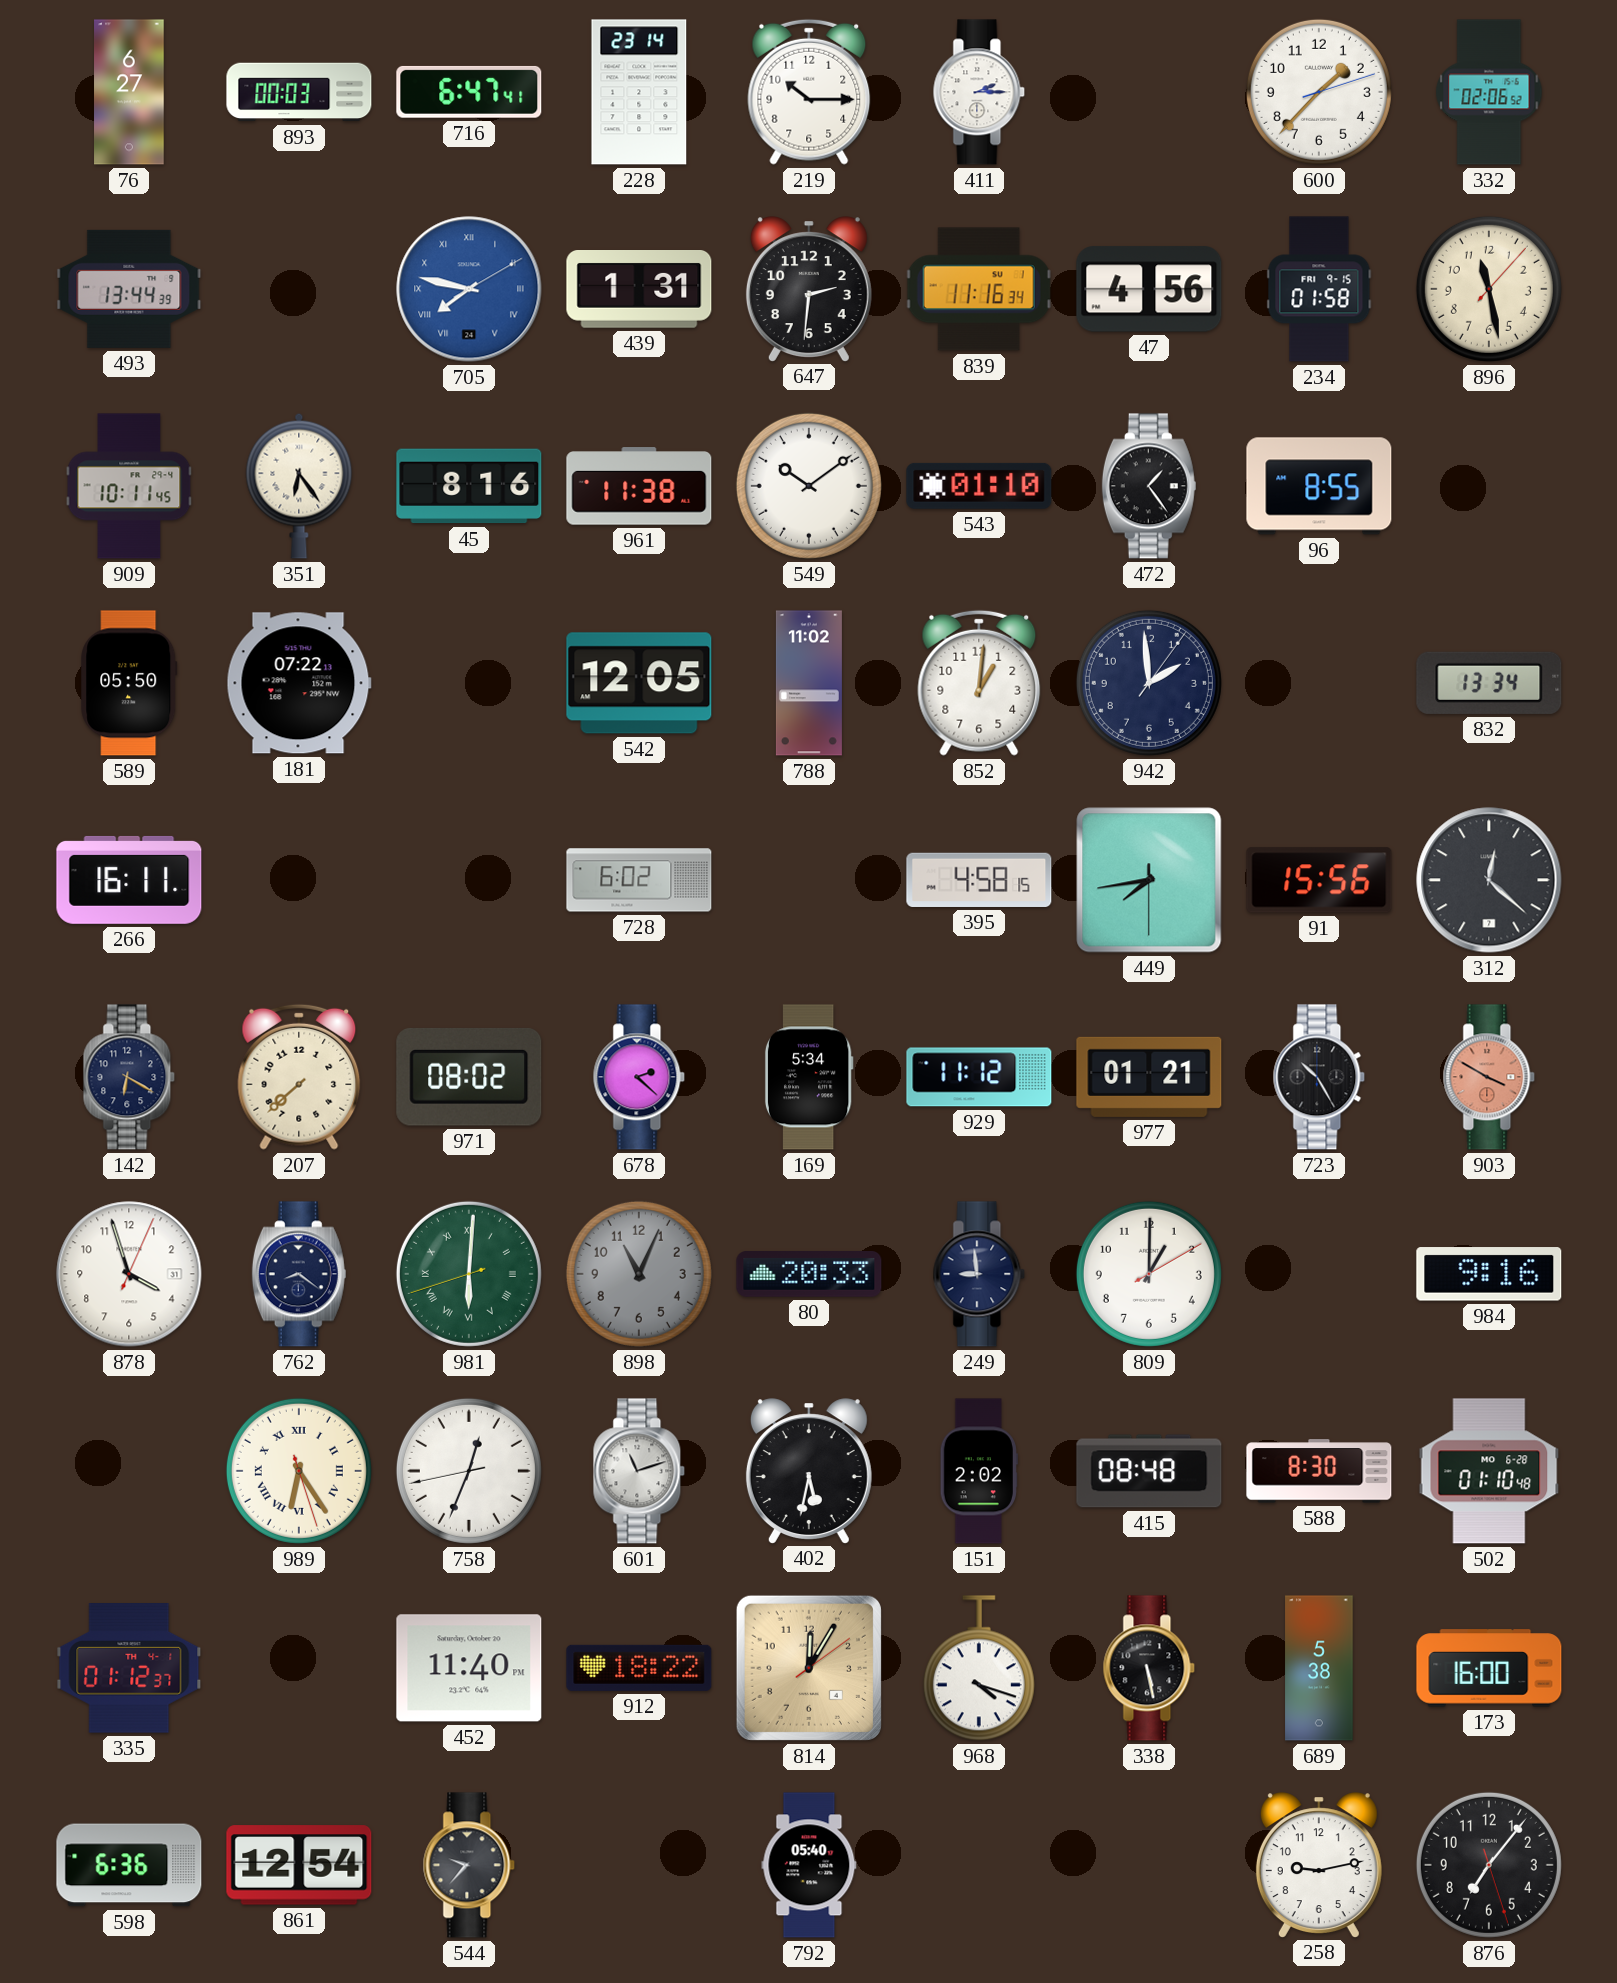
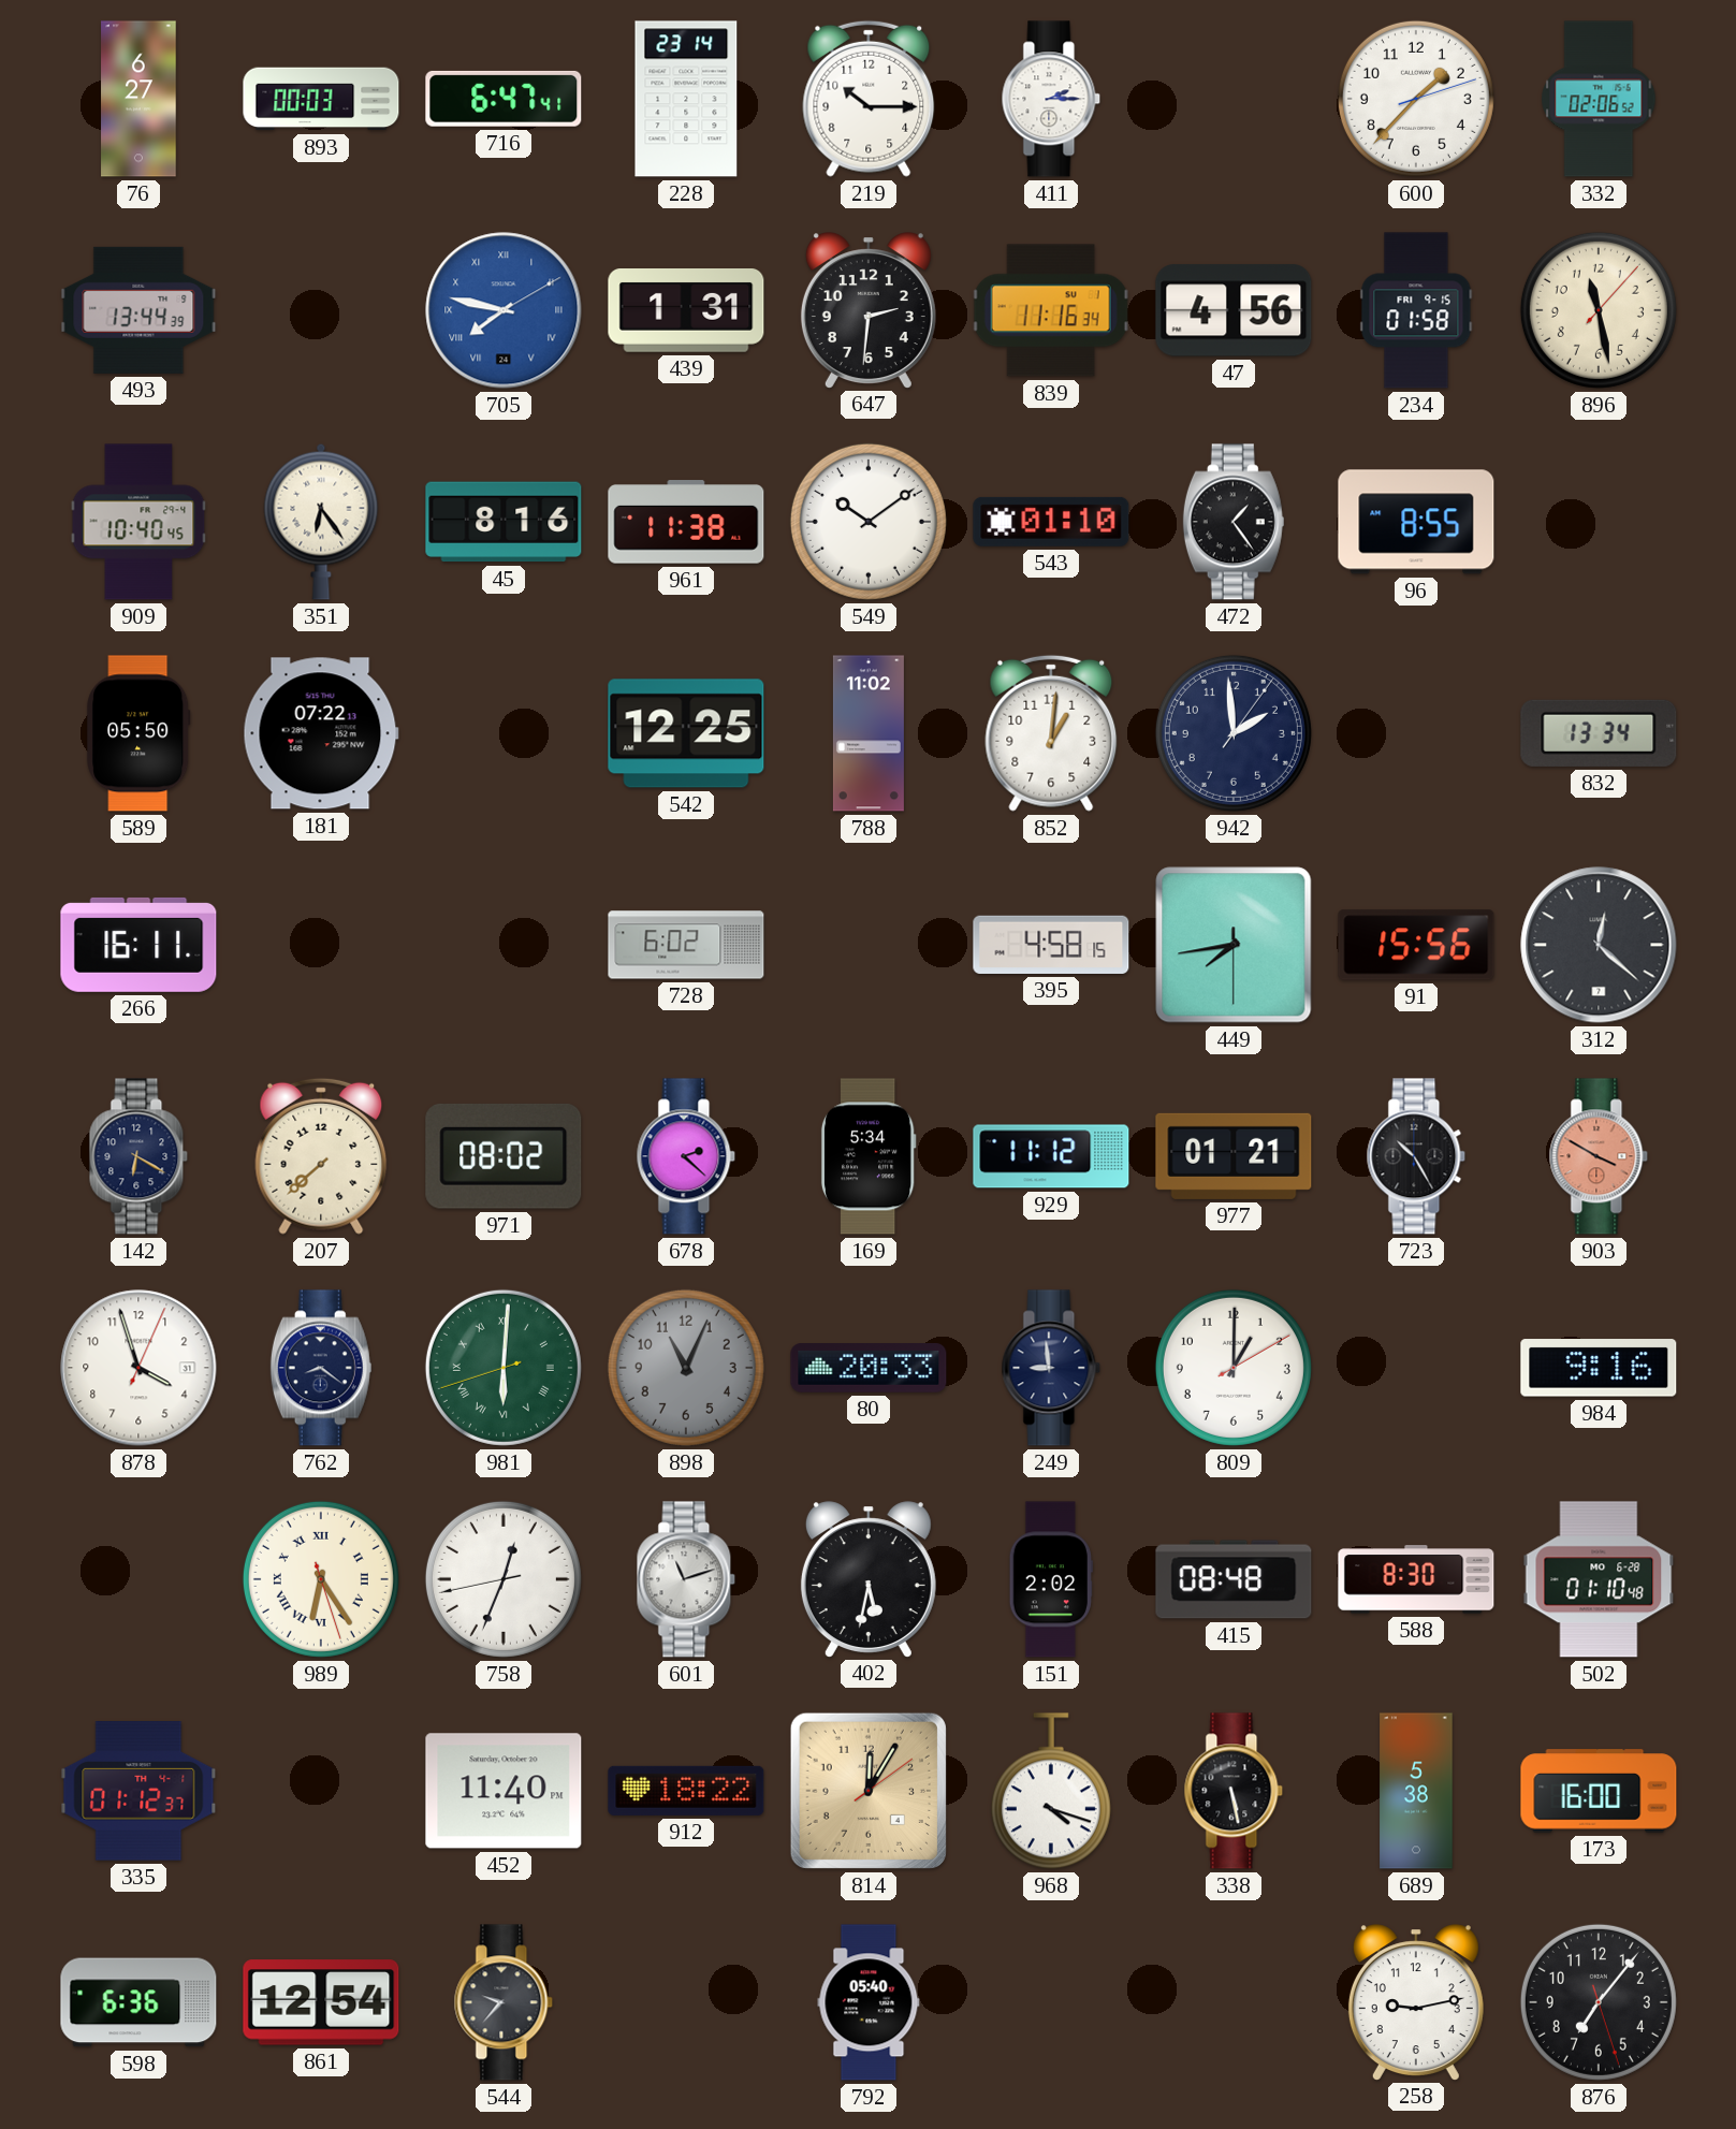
909: 10:11 -> 10:40
542: 12:05 -> 12:25
